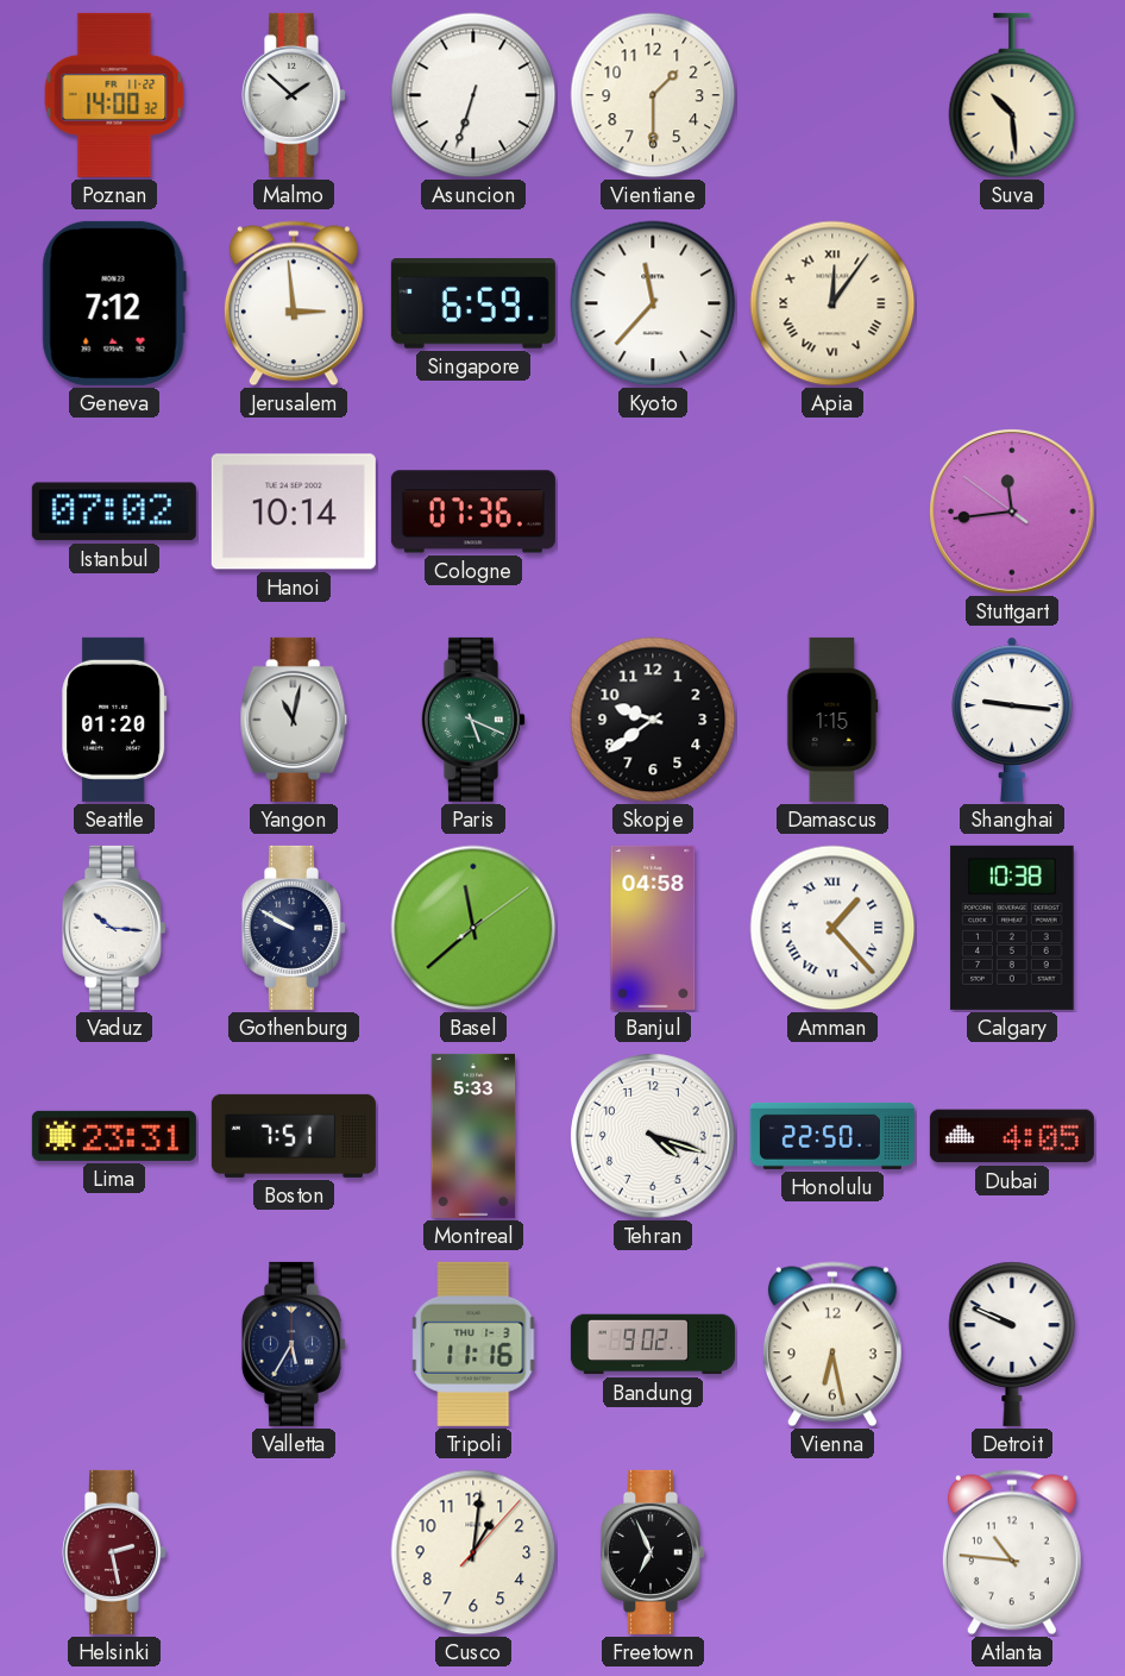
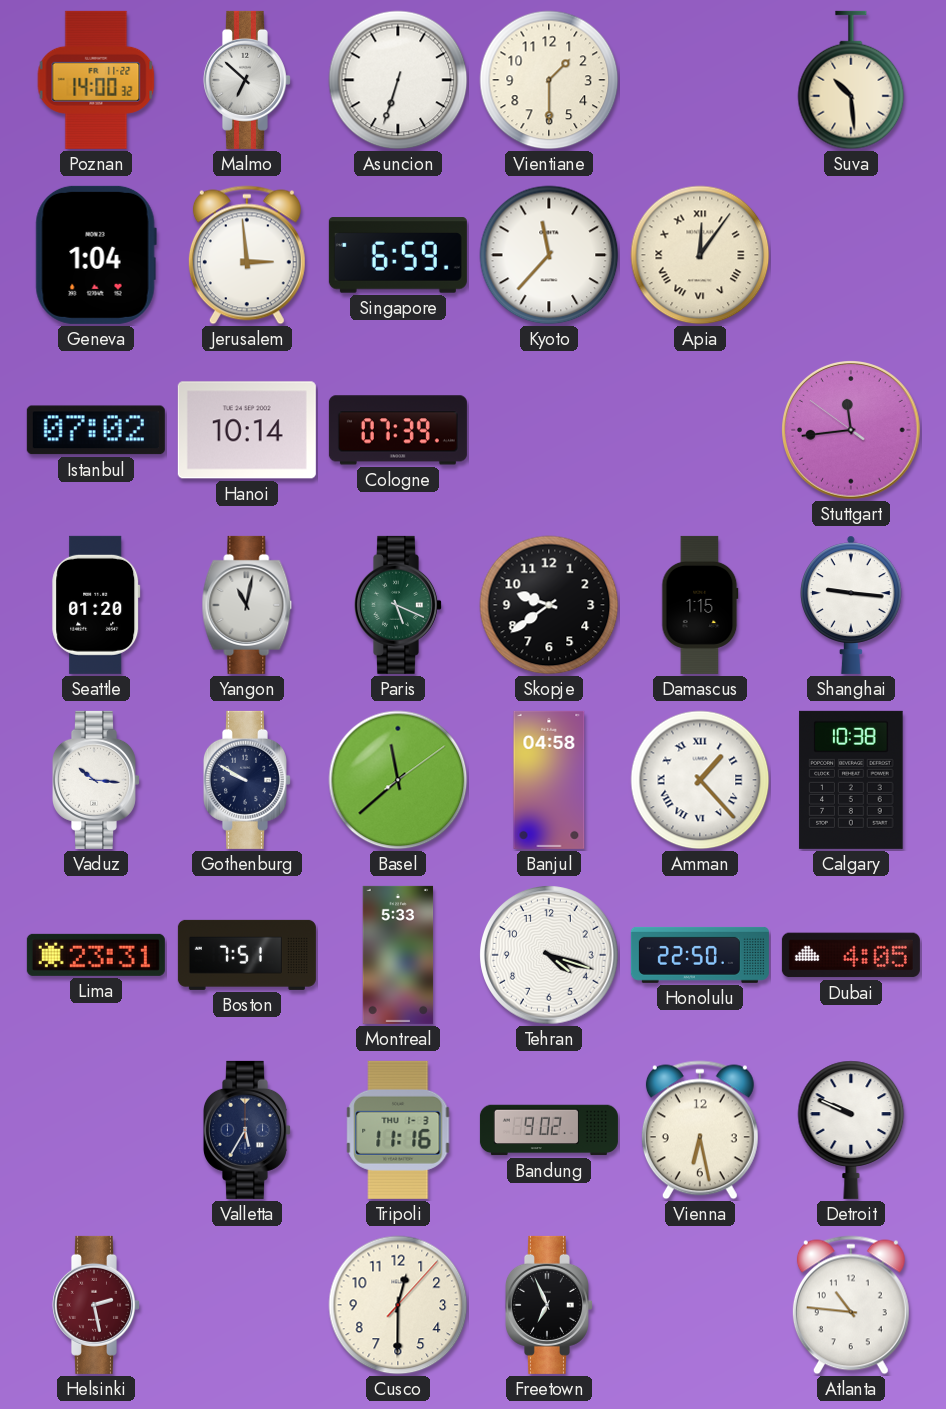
Malmo: 1:52 -> 6:52
Geneva: 7:12 -> 1:04
Cologne: 07:36 -> 07:39
Cusco: 1:01 -> 12:30
